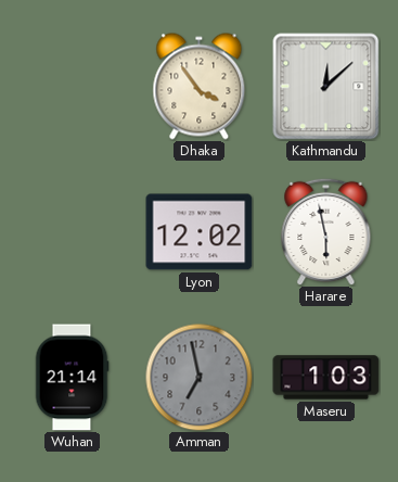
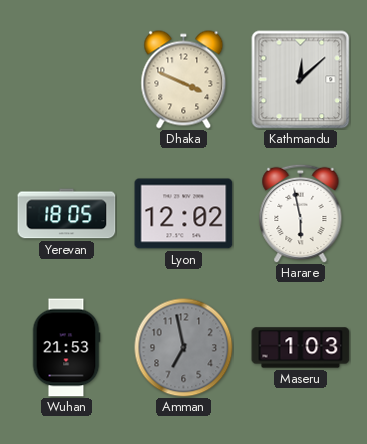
Dhaka: 3:54 -> 3:49
Yerevan: none -> 18:05
Wuhan: 21:14 -> 21:53
